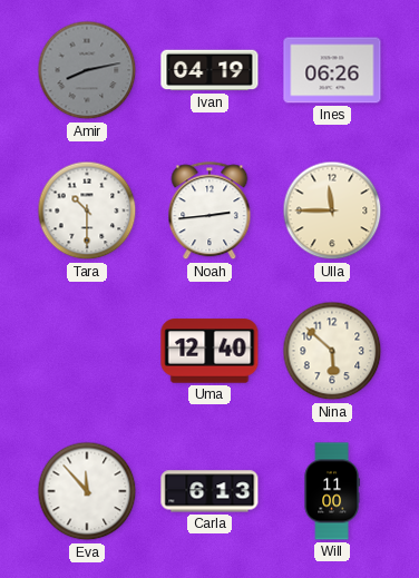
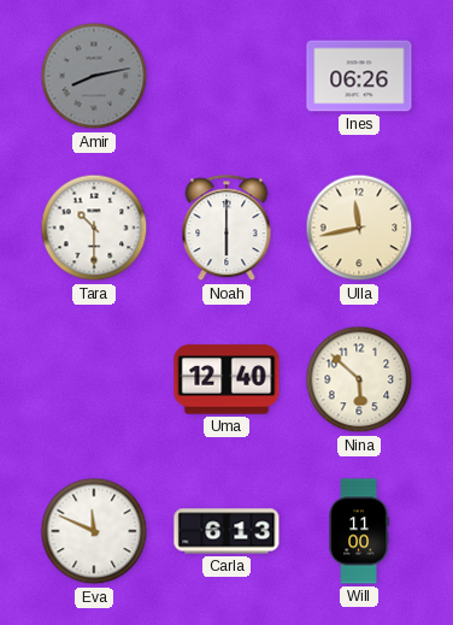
Ivan: 04:19 -> none
Noah: 2:44 -> 6:00
Ulla: 11:45 -> 11:43
Eva: 11:53 -> 11:49
